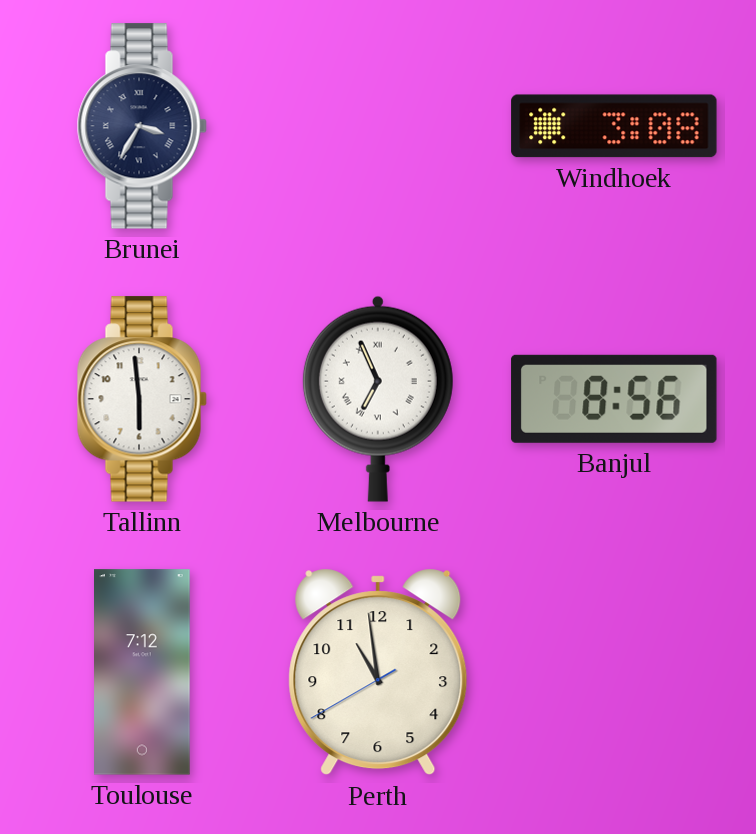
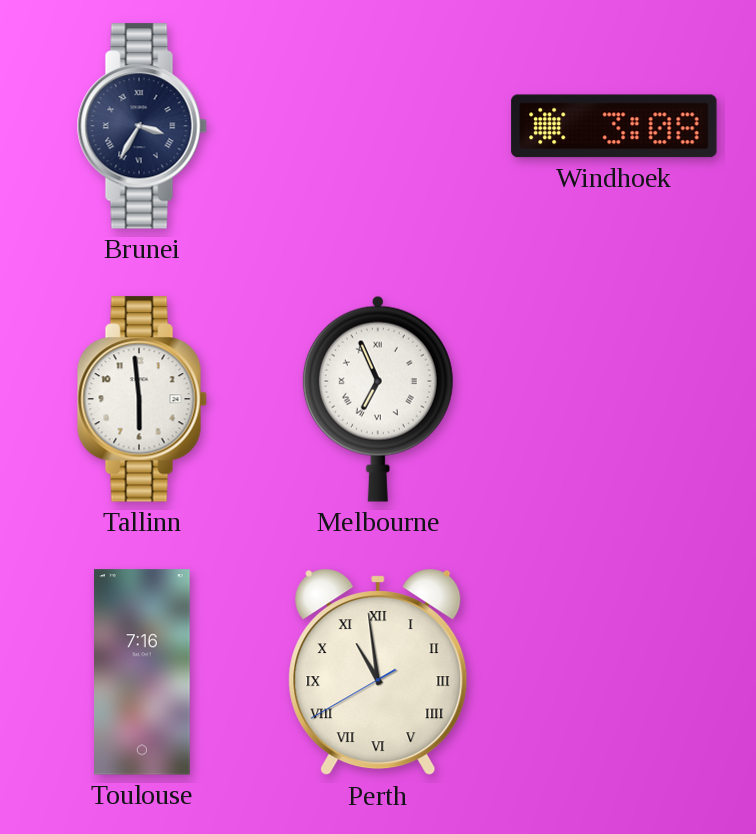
Banjul: 8:56 -> none
Toulouse: 7:12 -> 7:16
Perth numerals: Arabic -> Roman
